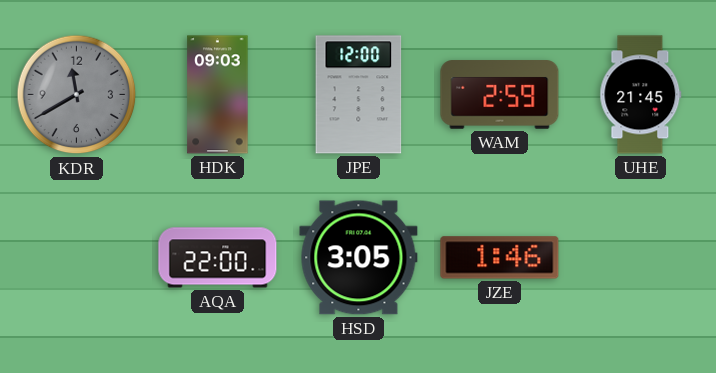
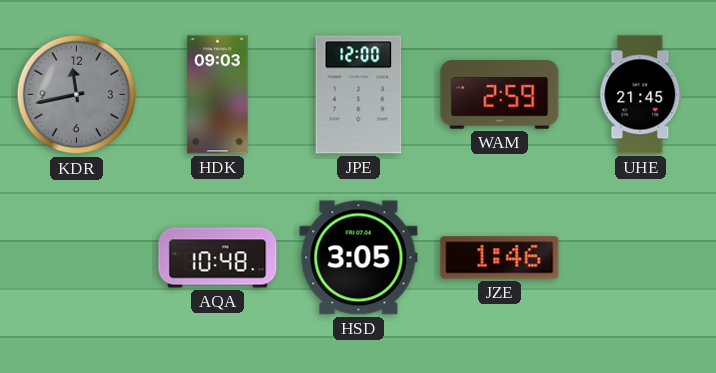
KDR: 11:40 -> 11:43
AQA: 22:00 -> 10:48
